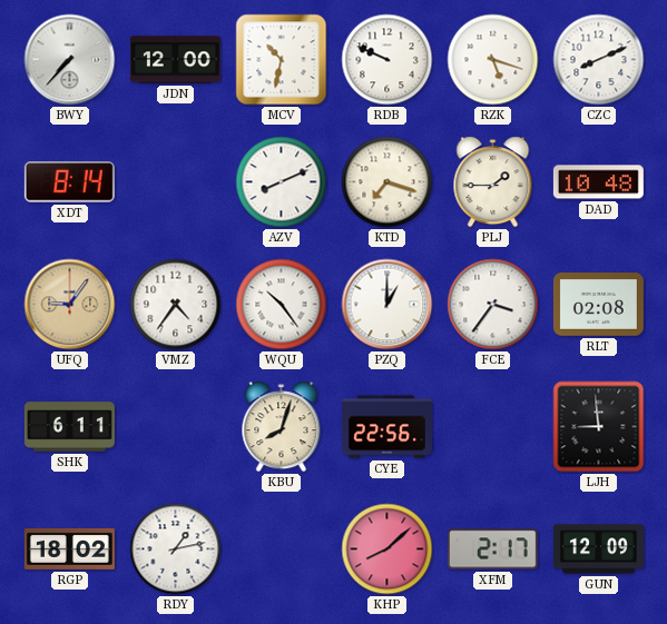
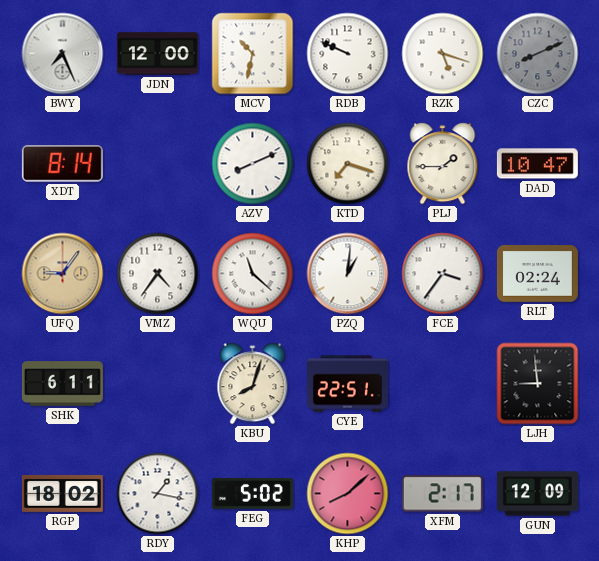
BWY: 7:37 -> 7:26
CZC dial: white -> grey
DAD: 10:48 -> 10:47
WQU: 10:24 -> 11:22
PZQ: 1:00 -> 1:01
RLT: 02:08 -> 02:24
CYE: 22:56 -> 22:51
RDY: 1:13 -> 1:17
FEG: none -> 5:02
